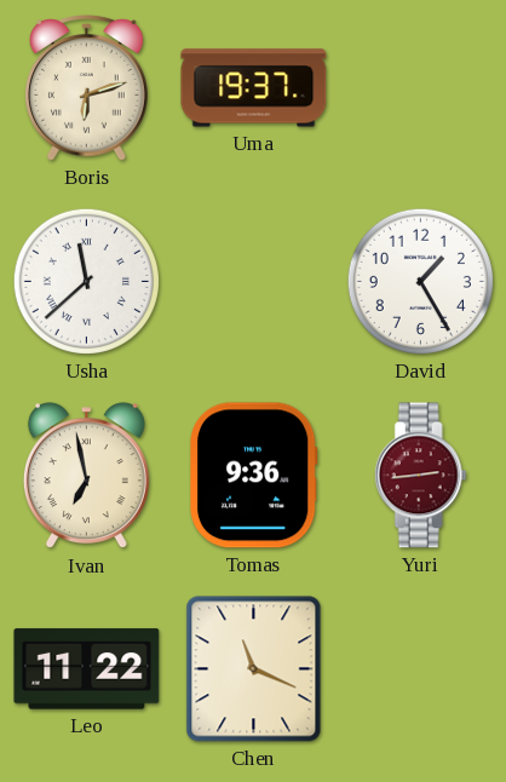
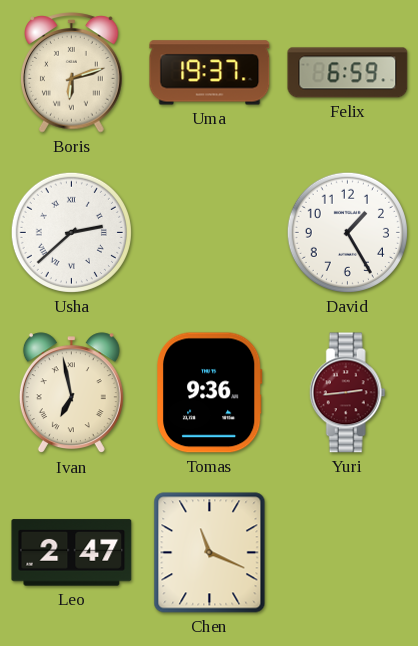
Felix: none -> 6:59
Usha: 11:38 -> 2:38
Leo: 11:22 -> 2:47
